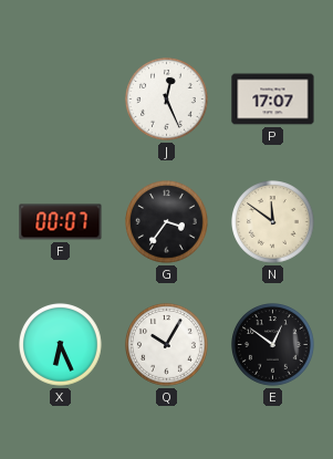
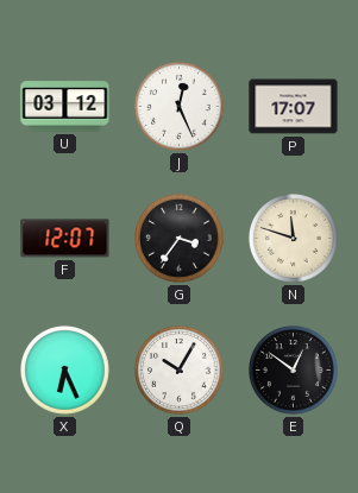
U: none -> 03:12
F: 00:07 -> 12:07
N: 11:51 -> 11:48
